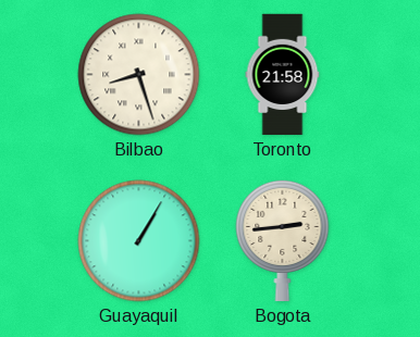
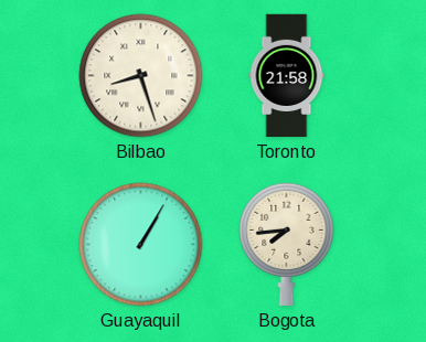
Bogota: 2:44 -> 7:44
